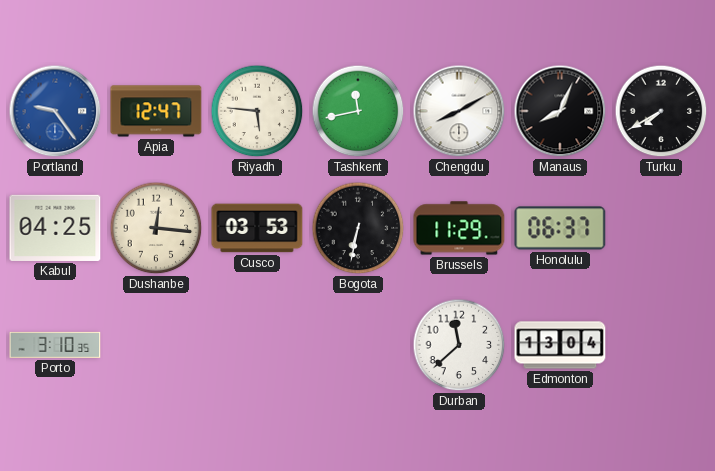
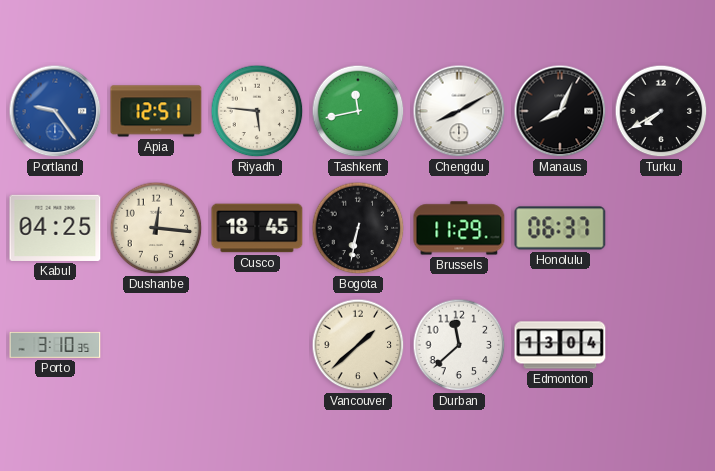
Apia: 12:47 -> 12:51
Cusco: 03:53 -> 18:45
Vancouver: none -> 1:38
